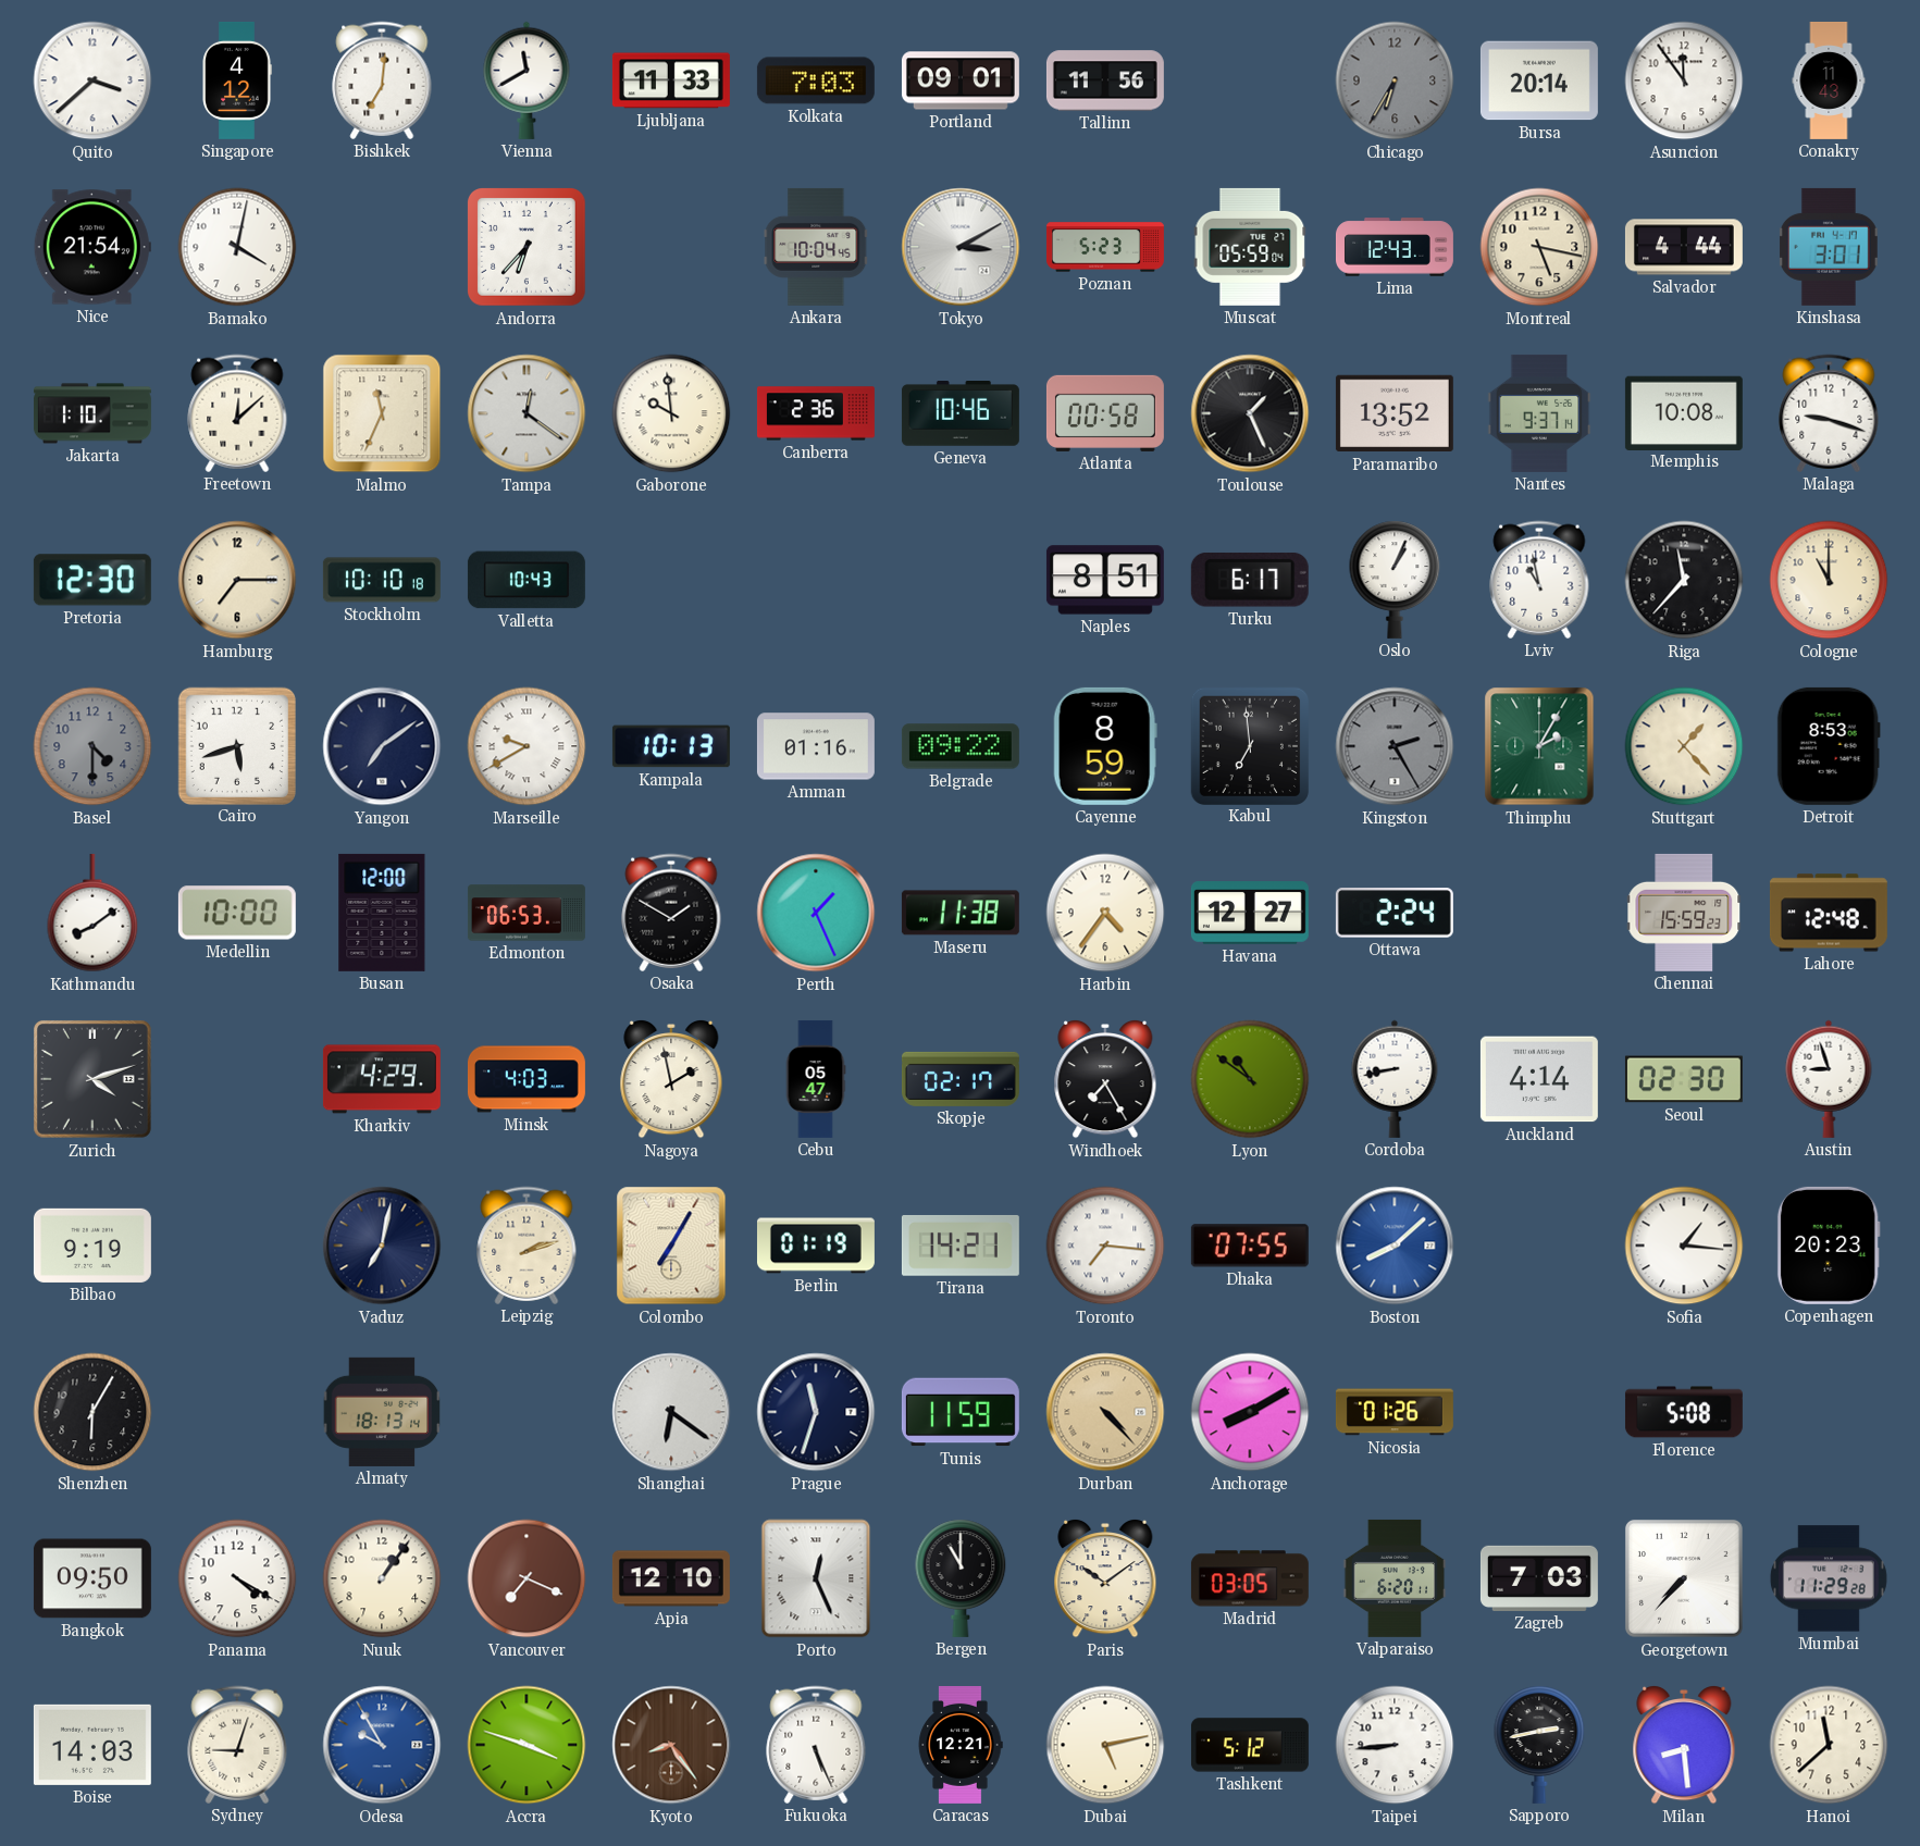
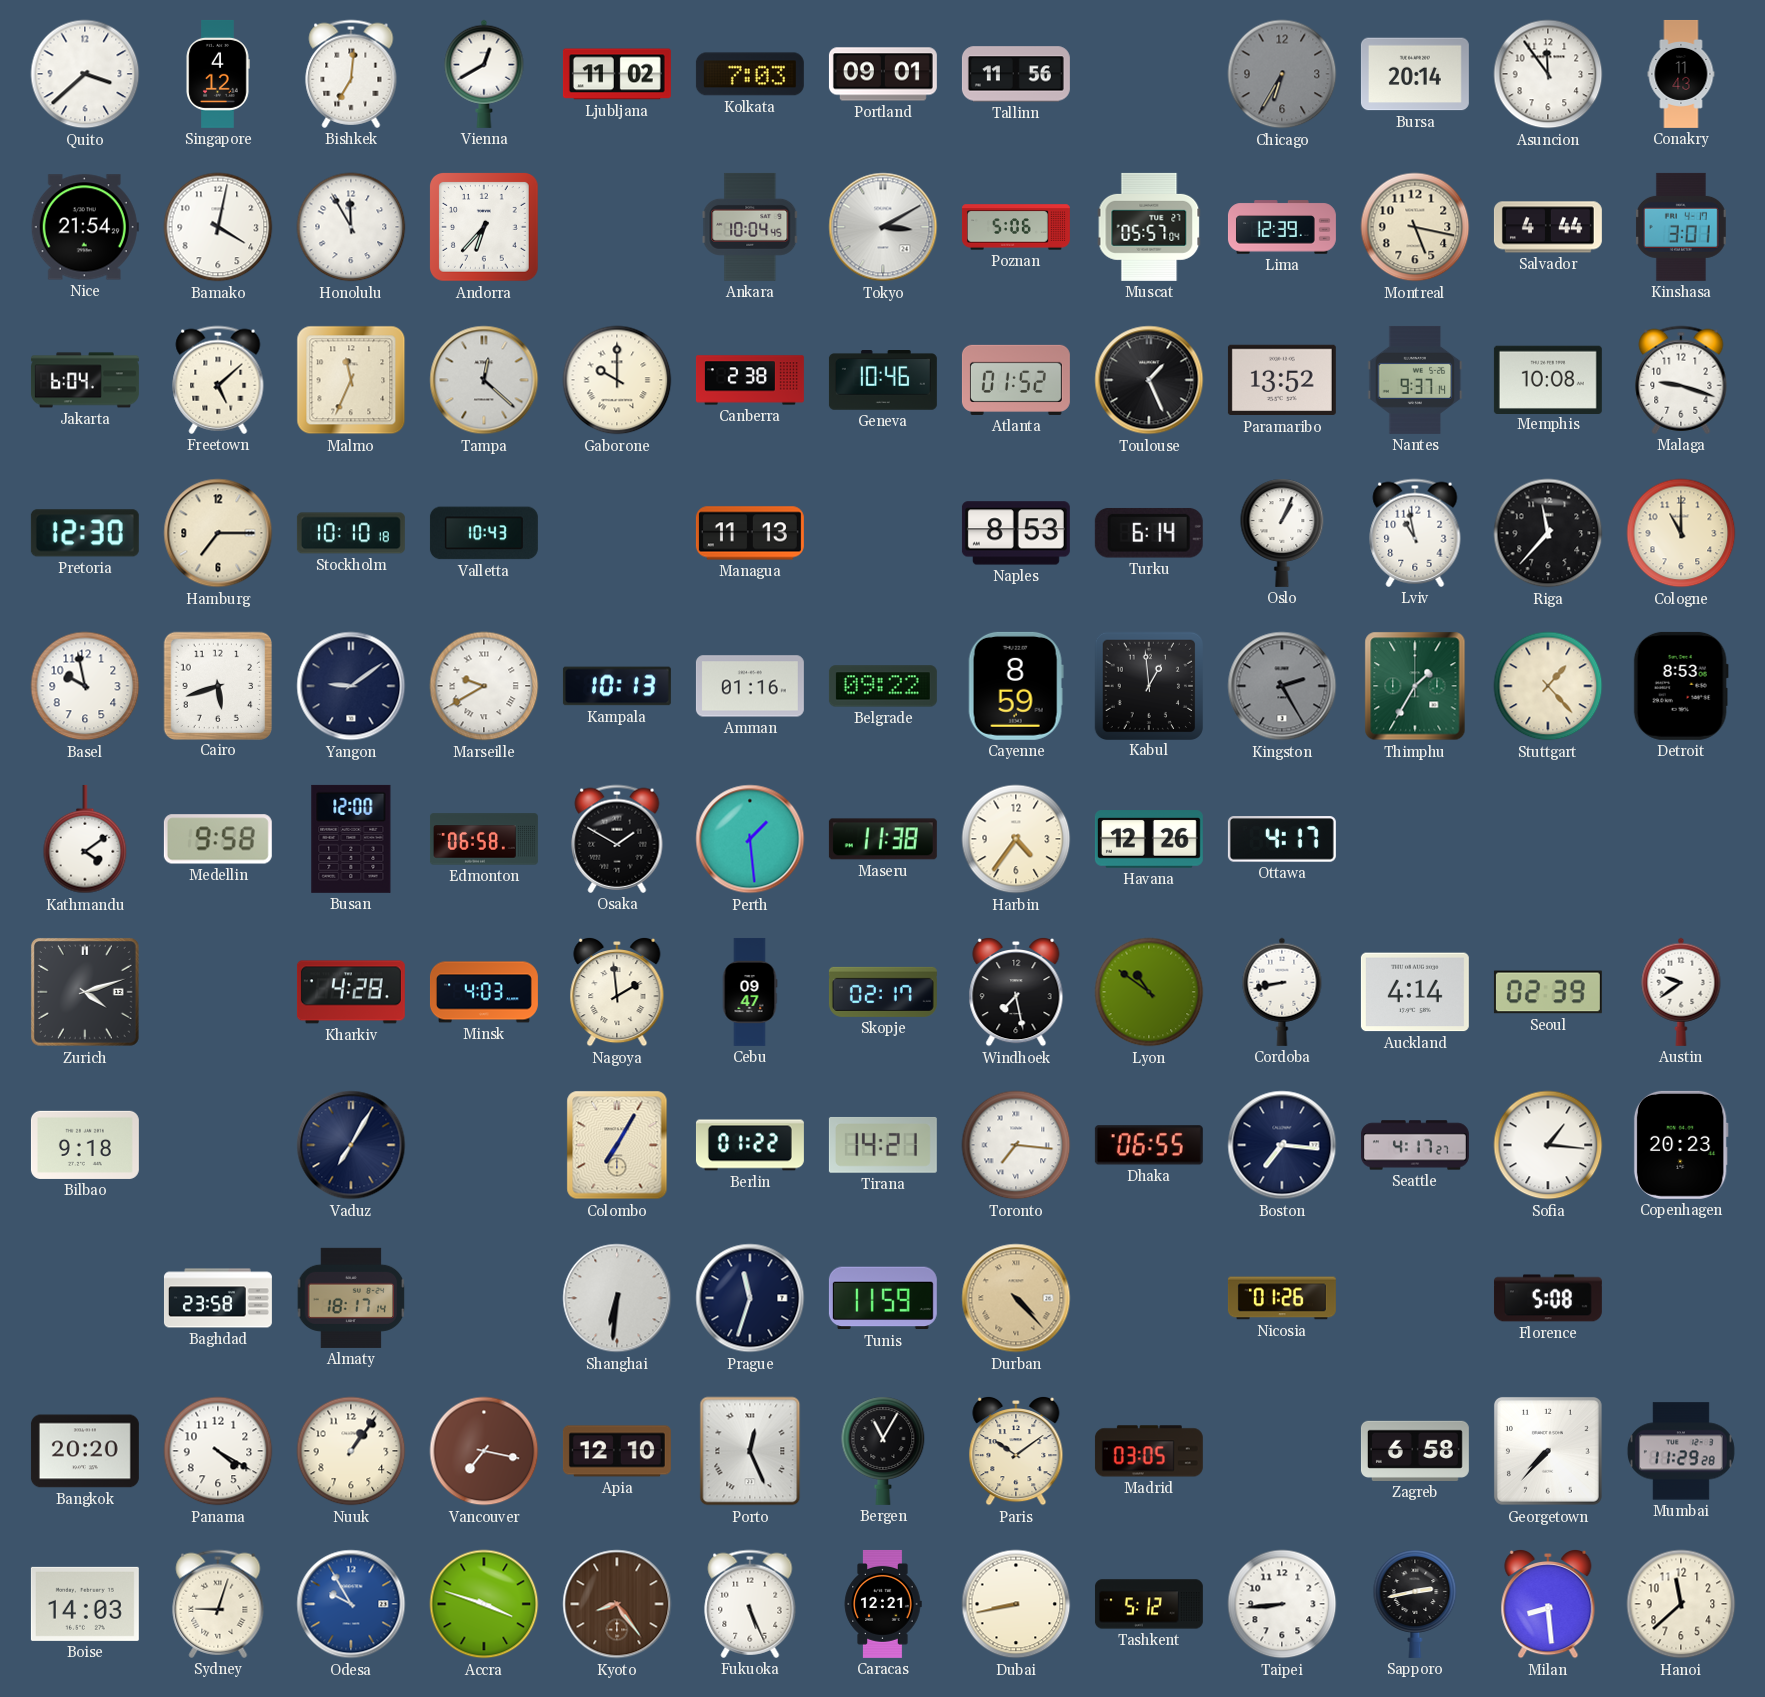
Vienna: 11:40 -> 12:40
Ljubljana: 11:33 -> 11:02
Honolulu: none -> 11:55
Poznan: 5:23 -> 5:06
Muscat: 05:59 -> 05:57
Lima: 12:43 -> 12:39
Jakarta: 1:10 -> 6:04
Freetown: 12:08 -> 5:08
Tampa: 12:21 -> 12:22
Gaborone: 9:59 -> 10:00
Canberra: 2:36 -> 2:38
Atlanta: 00:58 -> 01:52
Managua: none -> 11:13
Naples: 8:51 -> 8:53
Turku: 6:17 -> 6:14
Basel: 4:30 -> 9:58
Basel dial: grey -> white
Yangon: 7:09 -> 9:09
Kabul: 6:59 -> 12:59
Thimphu: 2:05 -> 1:35
Kathmandu: 8:09 -> 4:09
Medellin: 10:00 -> 9:58
Edmonton: 06:53 -> 06:58
Perth: 1:26 -> 1:29
Havana: 12:27 -> 12:26
Ottawa: 2:24 -> 4:17
Chennai: 15:59 -> none
Lahore: 12:48 -> none
Kharkiv: 4:29 -> 4:28
Nagoya: 1:58 -> 1:59
Cebu: 05:47 -> 09:47
Windhoek: 7:25 -> 7:28
Seoul: 02:30 -> 02:39
Austin: 8:57 -> 9:39
Bilbao: 9:19 -> 9:18
Vaduz: 7:02 -> 7:05
Leipzig: 2:12 -> none
Berlin: 01:19 -> 01:22
Dhaka: 07:55 -> 06:55
Boston: 8:08 -> 7:16
Boston dial: blue -> navy
Seattle: none -> 4:17
Shenzhen: 6:05 -> none
Baghdad: none -> 23:58
Almaty: 18:13 -> 18:17
Shanghai: 6:21 -> 6:31
Anchorage: 8:10 -> none
Bangkok: 09:50 -> 20:20
Vancouver: 7:19 -> 7:17
Bergen: 11:00 -> 11:05
Valparaiso: 6:20 -> none
Zagreb: 7:03 -> 6:58
Dubai: 5:13 -> 8:43
